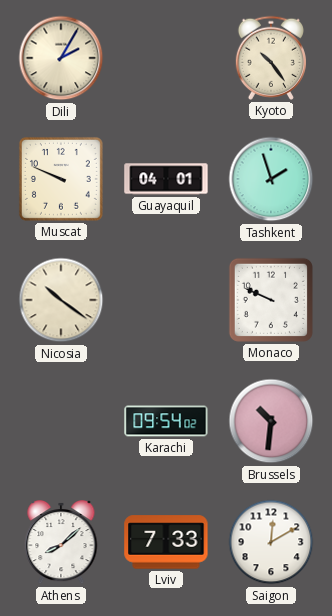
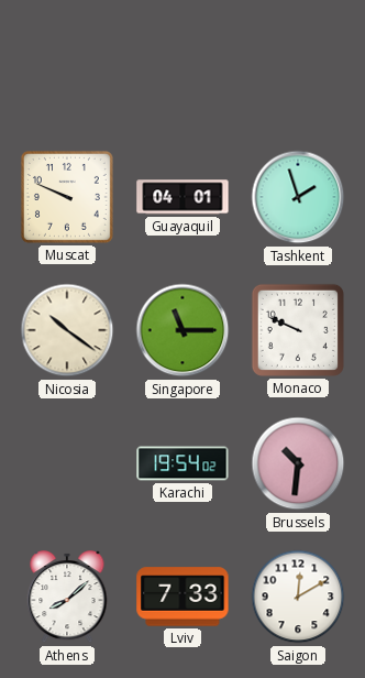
Dili: 2:05 -> none
Kyoto: 10:24 -> none
Singapore: none -> 11:15
Karachi: 09:54 -> 19:54
